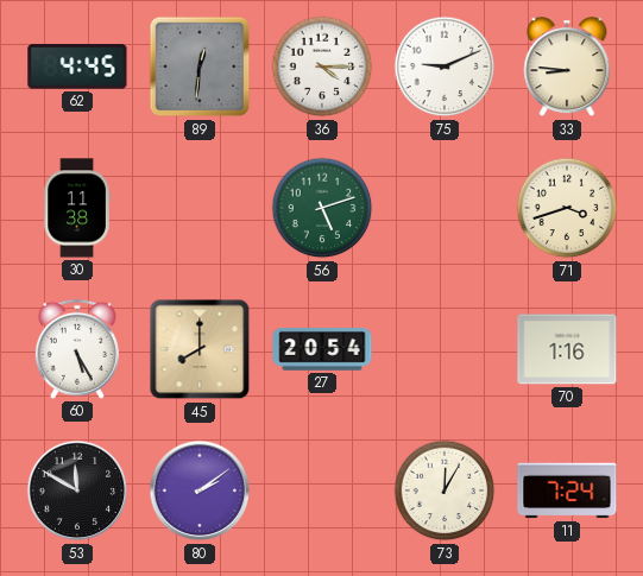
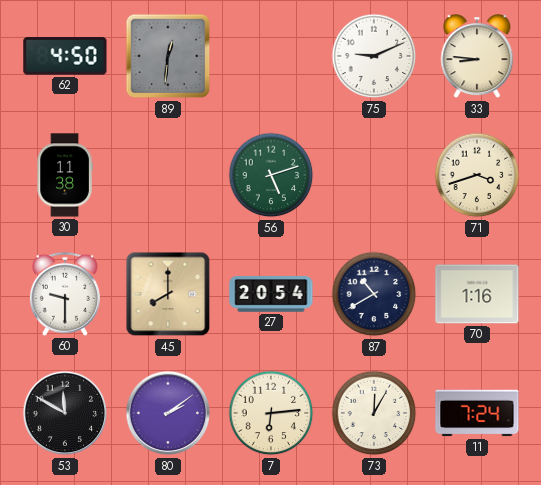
62: 4:45 -> 4:50
36: 4:15 -> none
60: 5:25 -> 9:30
87: none -> 10:40
7: none -> 6:14
